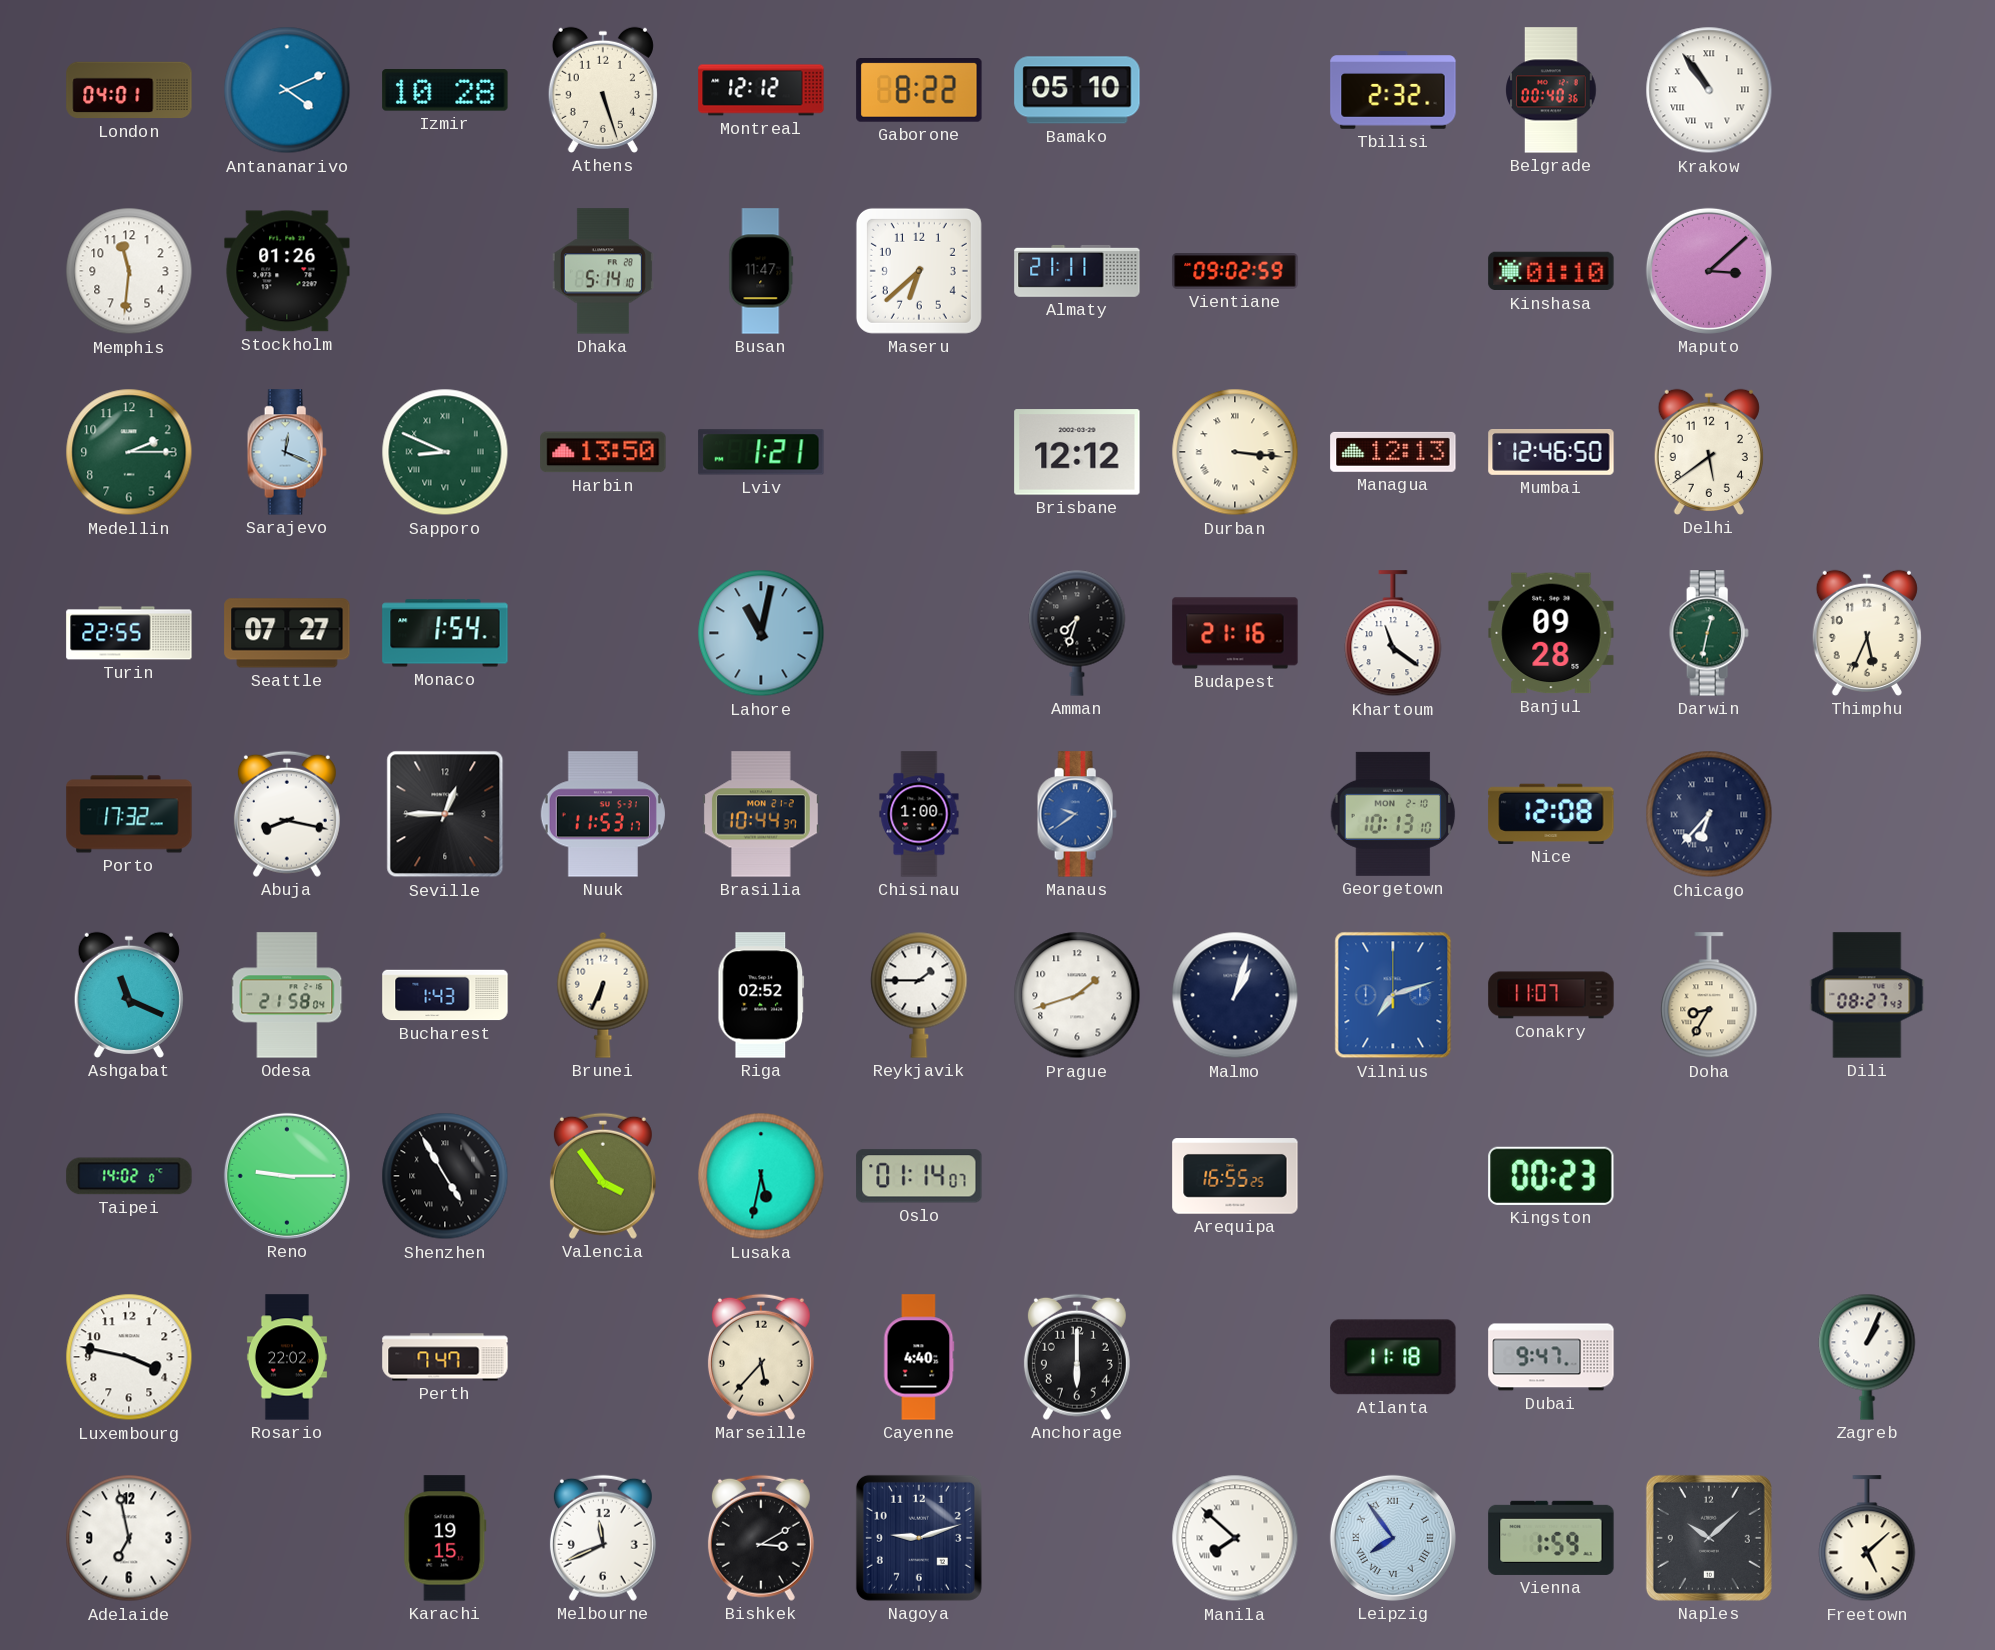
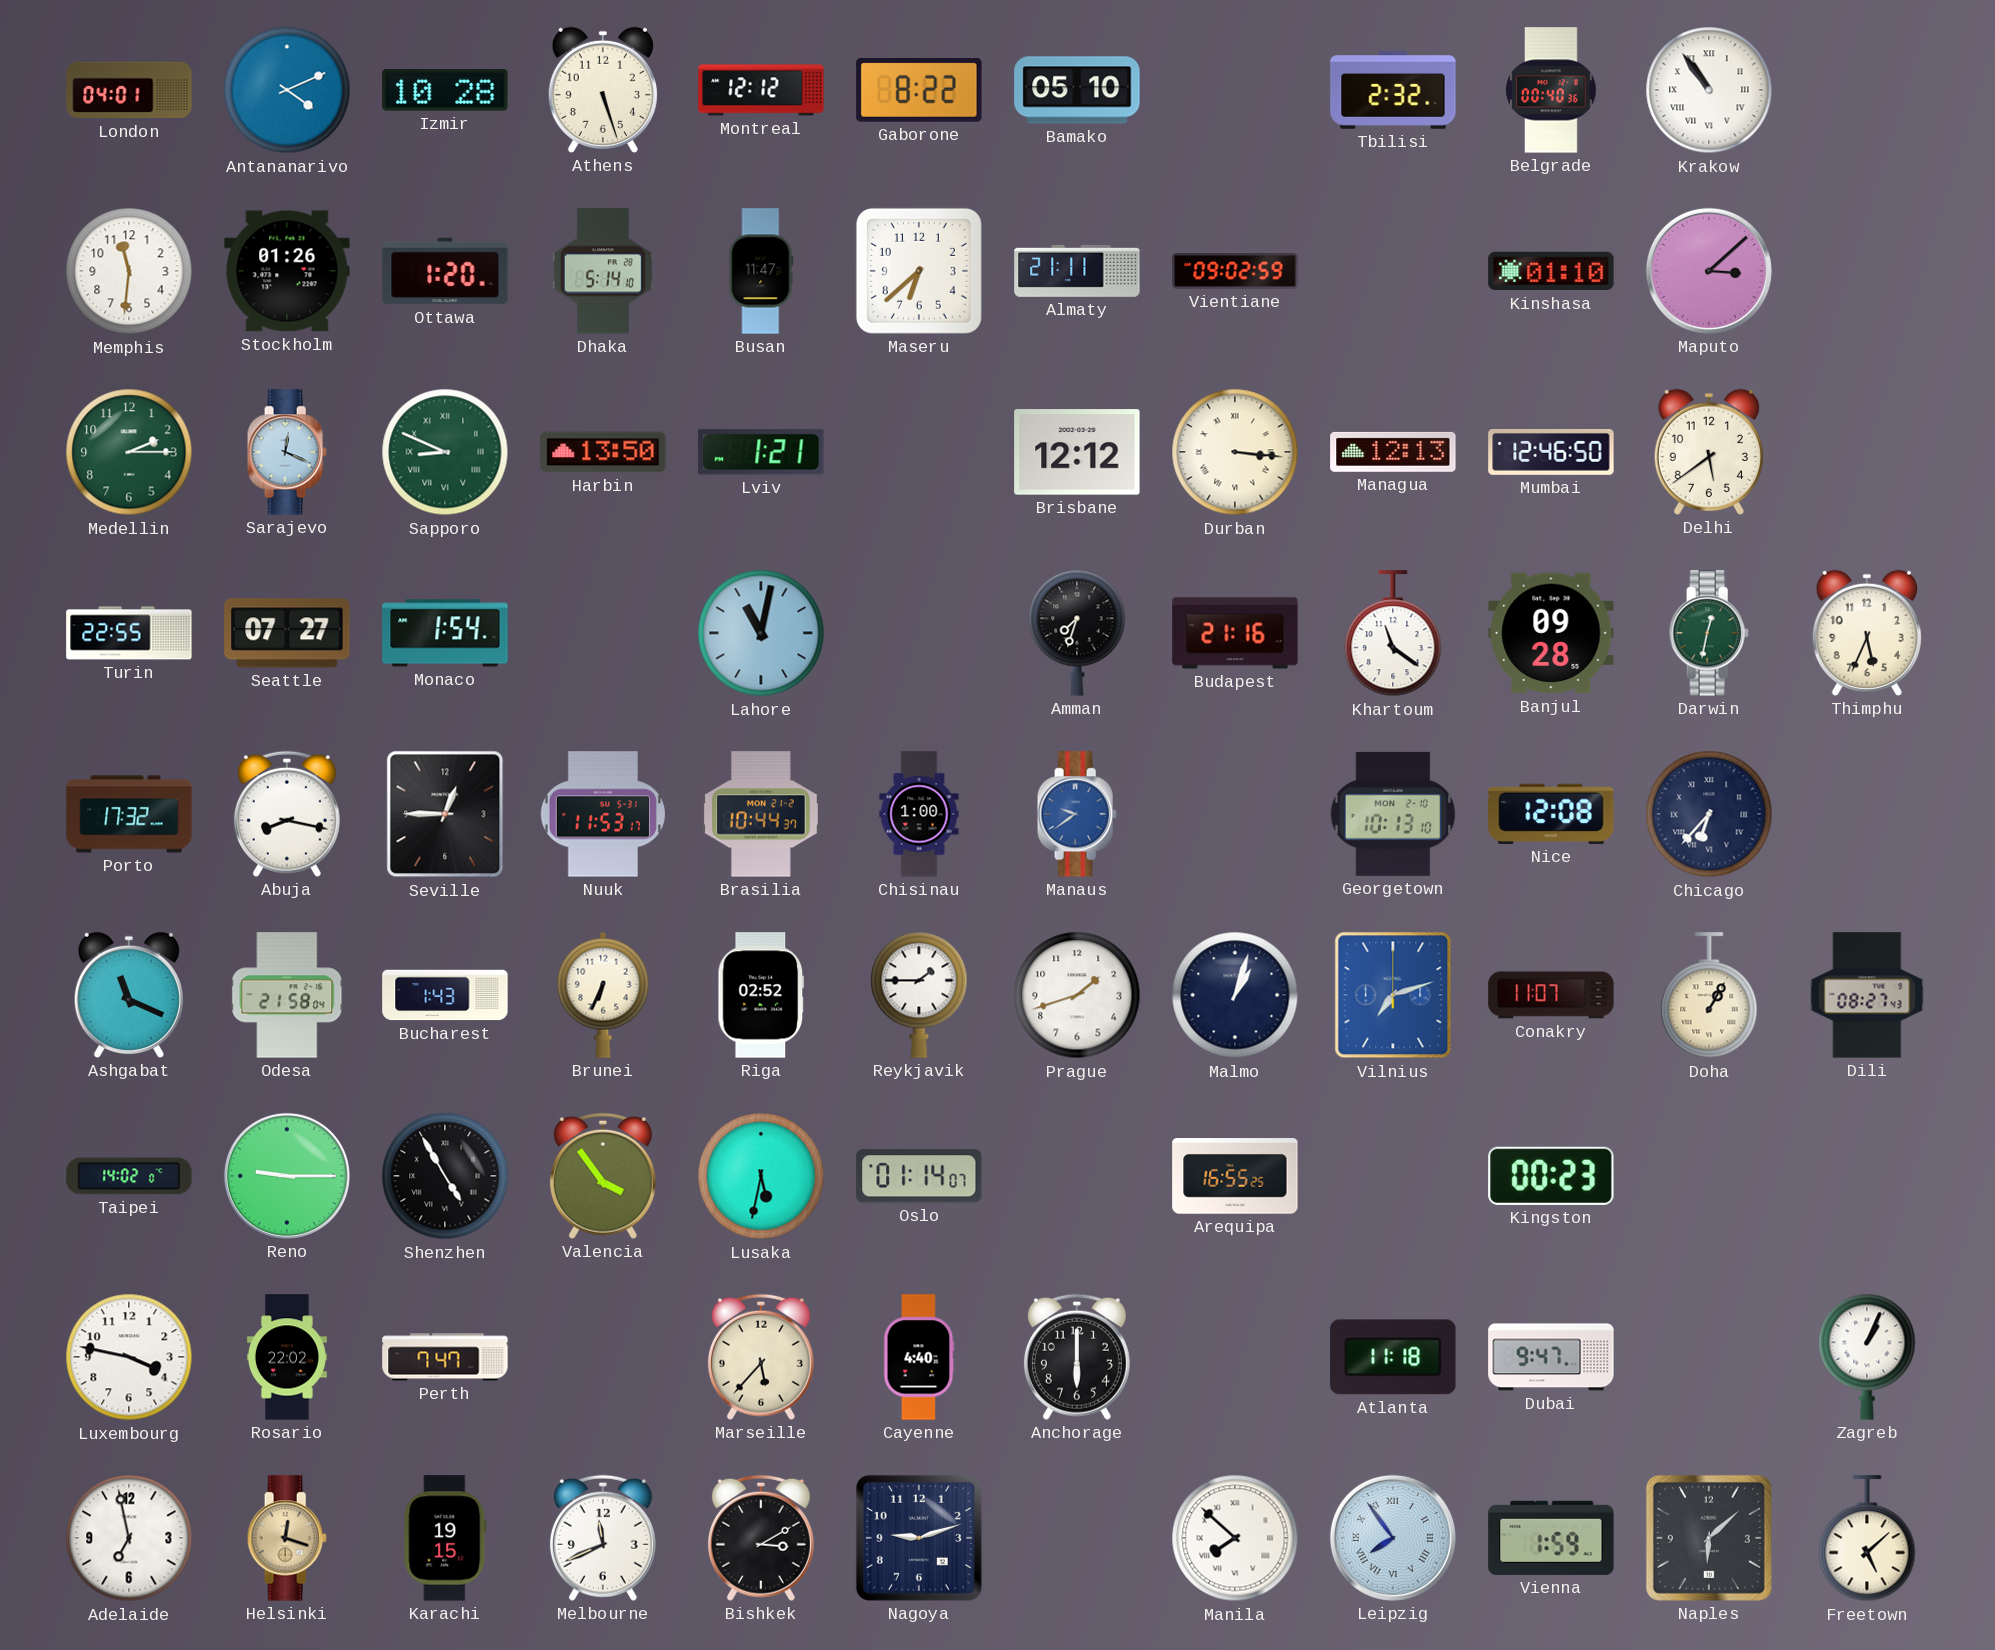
Ottawa: none -> 1:20
Doha: 8:35 -> 1:05
Helsinki: none -> 12:18
Naples: 10:08 -> 6:08
